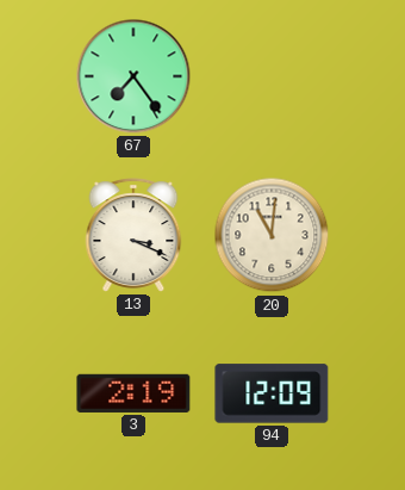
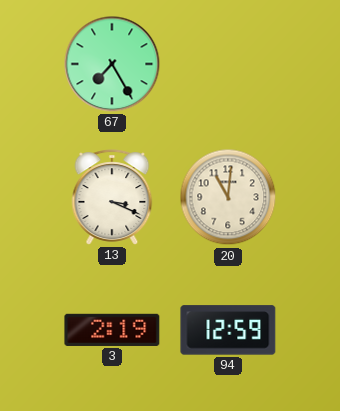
67: 7:24 -> 7:25
94: 12:09 -> 12:59
